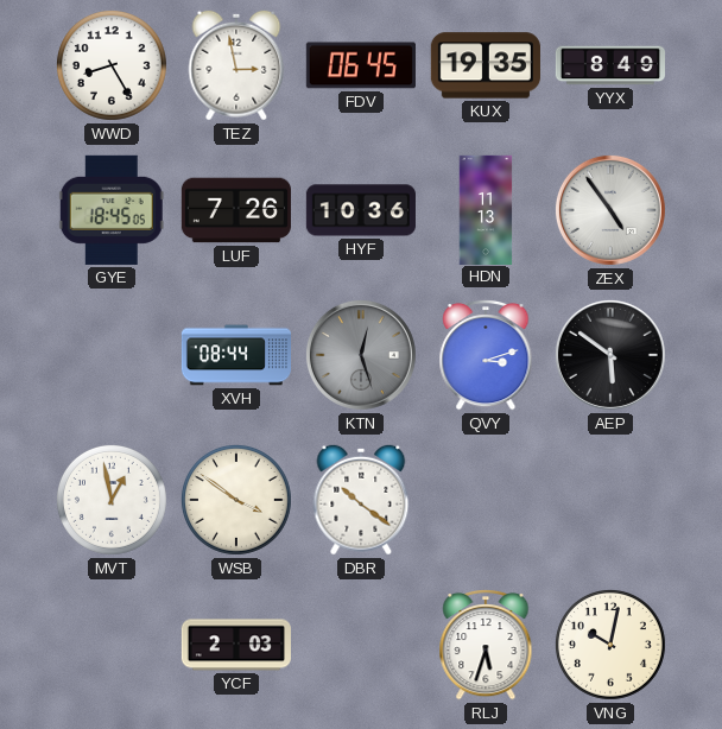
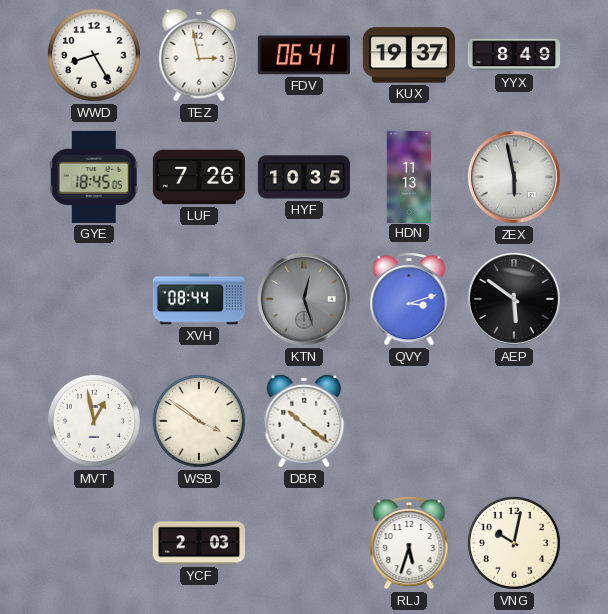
FDV: 06:45 -> 06:41
KUX: 19:35 -> 19:37
HYF: 10:36 -> 10:35
ZEX: 4:54 -> 5:58
